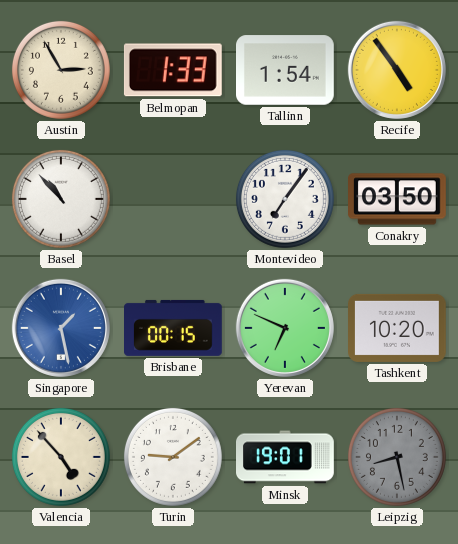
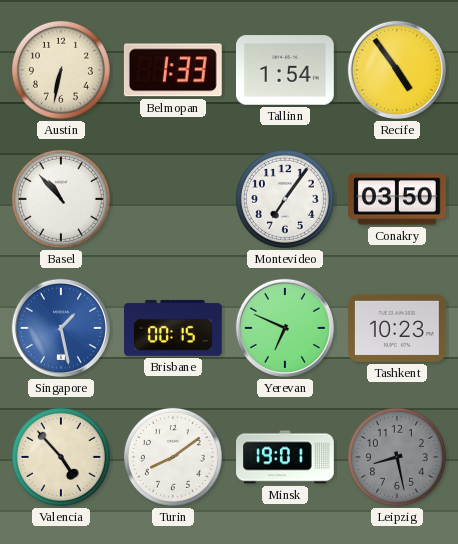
Austin: 2:55 -> 6:32
Tashkent: 10:20 -> 10:23
Turin: 9:09 -> 8:09
